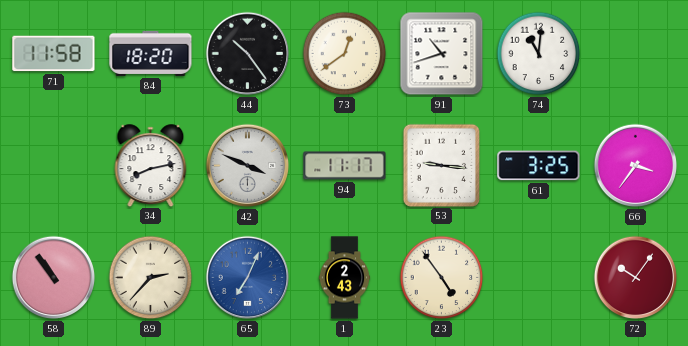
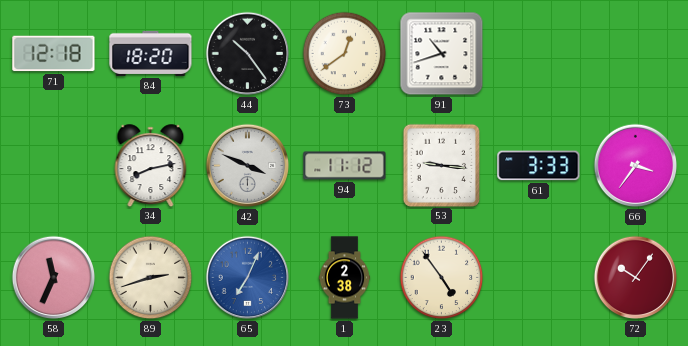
71: 11:58 -> 12:18
74: 11:01 -> none
94: 11:17 -> 11:12
61: 3:25 -> 3:33
58: 10:54 -> 11:34
89: 2:37 -> 2:42
1: 2:43 -> 2:38
